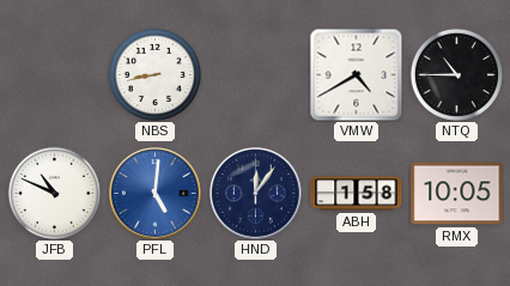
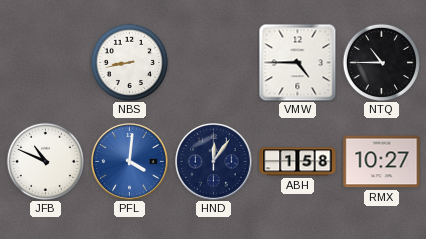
VMW: 4:40 -> 4:45
PFL: 5:01 -> 4:01
RMX: 10:05 -> 10:27
